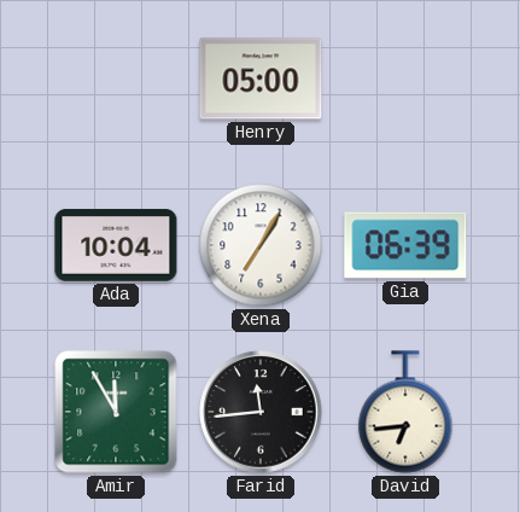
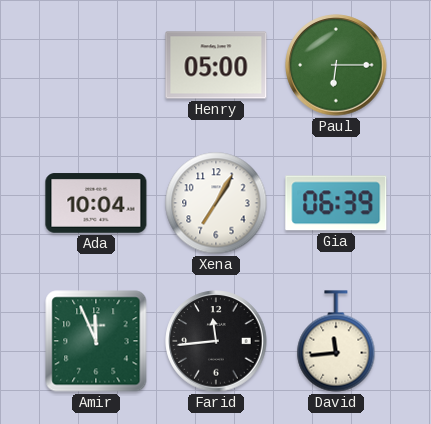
Paul: none -> 6:15
Amir: 11:55 -> 11:56
David: 6:44 -> 11:44
